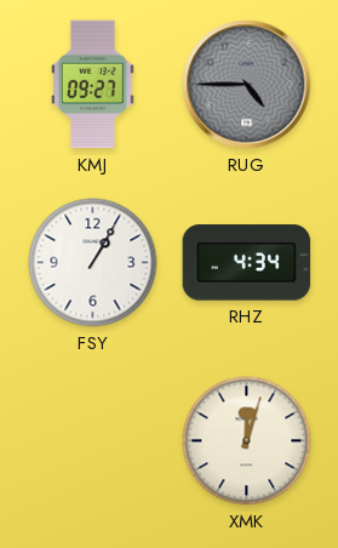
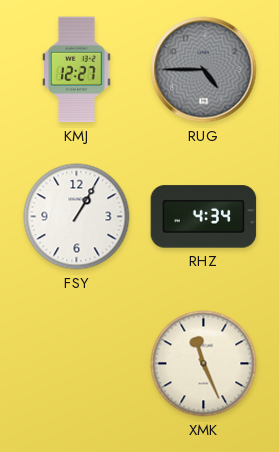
KMJ: 09:27 -> 12:27
XMK: 12:03 -> 11:26
